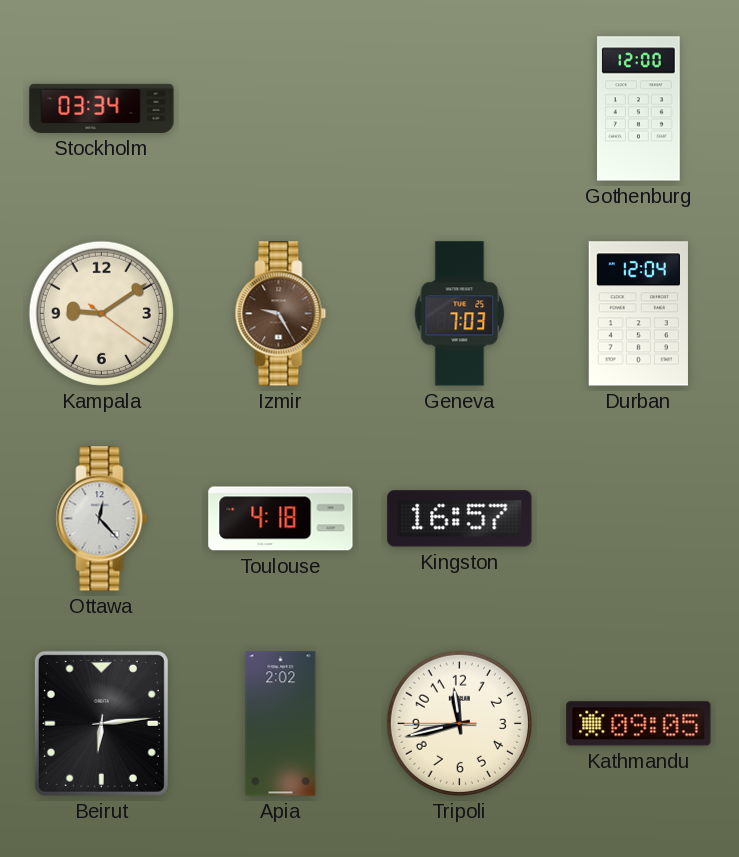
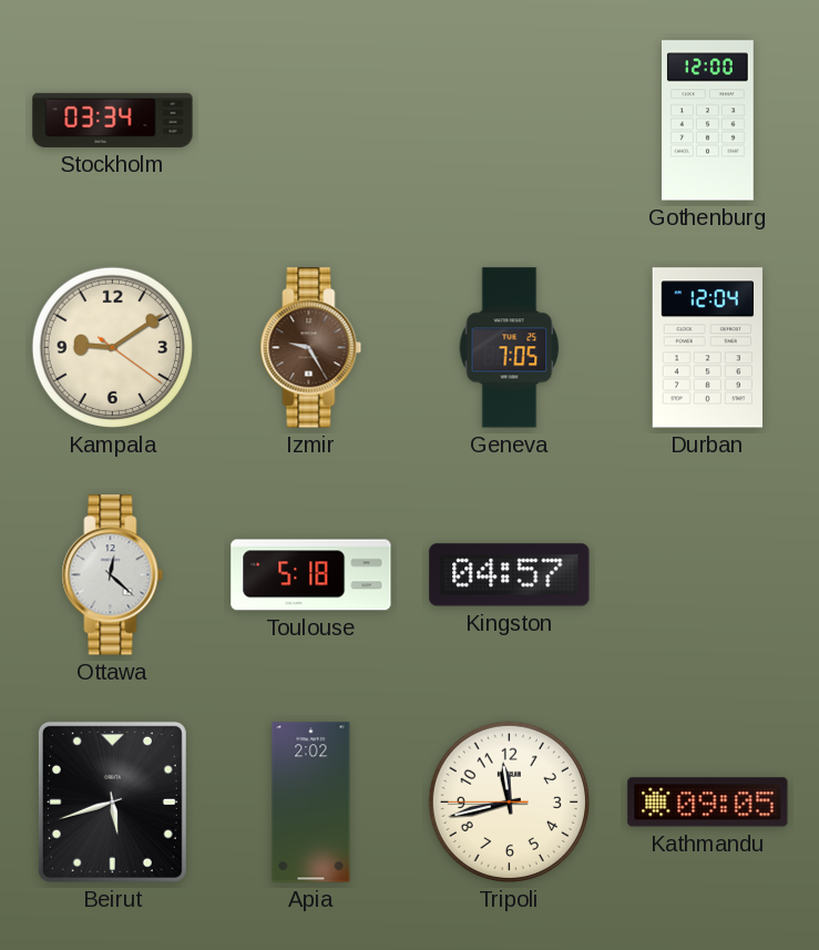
Geneva: 7:03 -> 7:05
Ottawa: 12:23 -> 12:22
Toulouse: 4:18 -> 5:18
Kingston: 16:57 -> 04:57
Beirut: 6:14 -> 5:42
